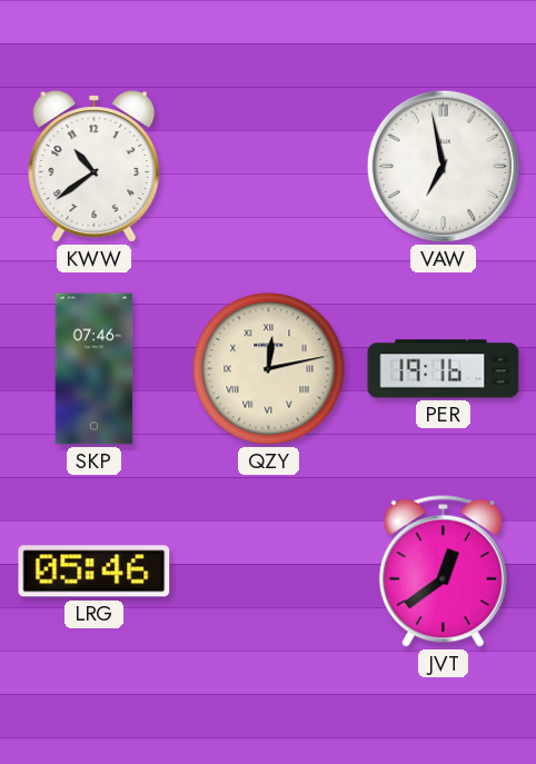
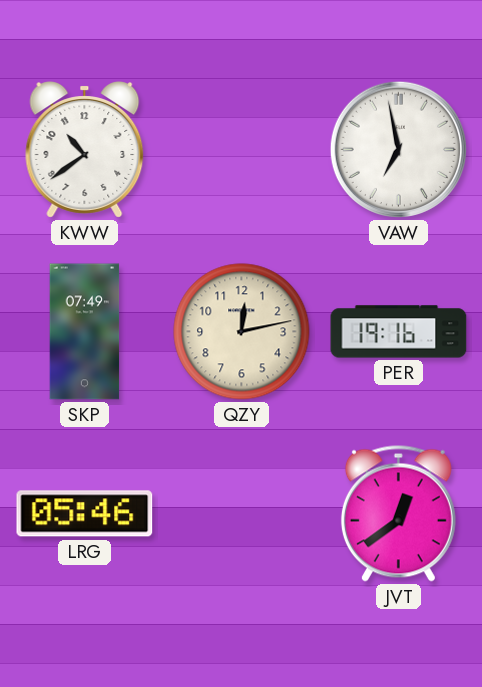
SKP: 07:46 -> 07:49
QZY numerals: Roman -> Arabic
